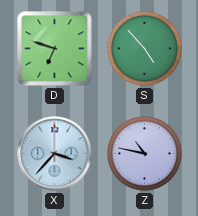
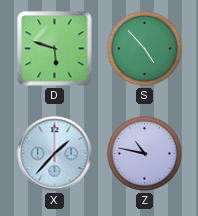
D: 6:48 -> 5:48
X: 3:37 -> 1:37
